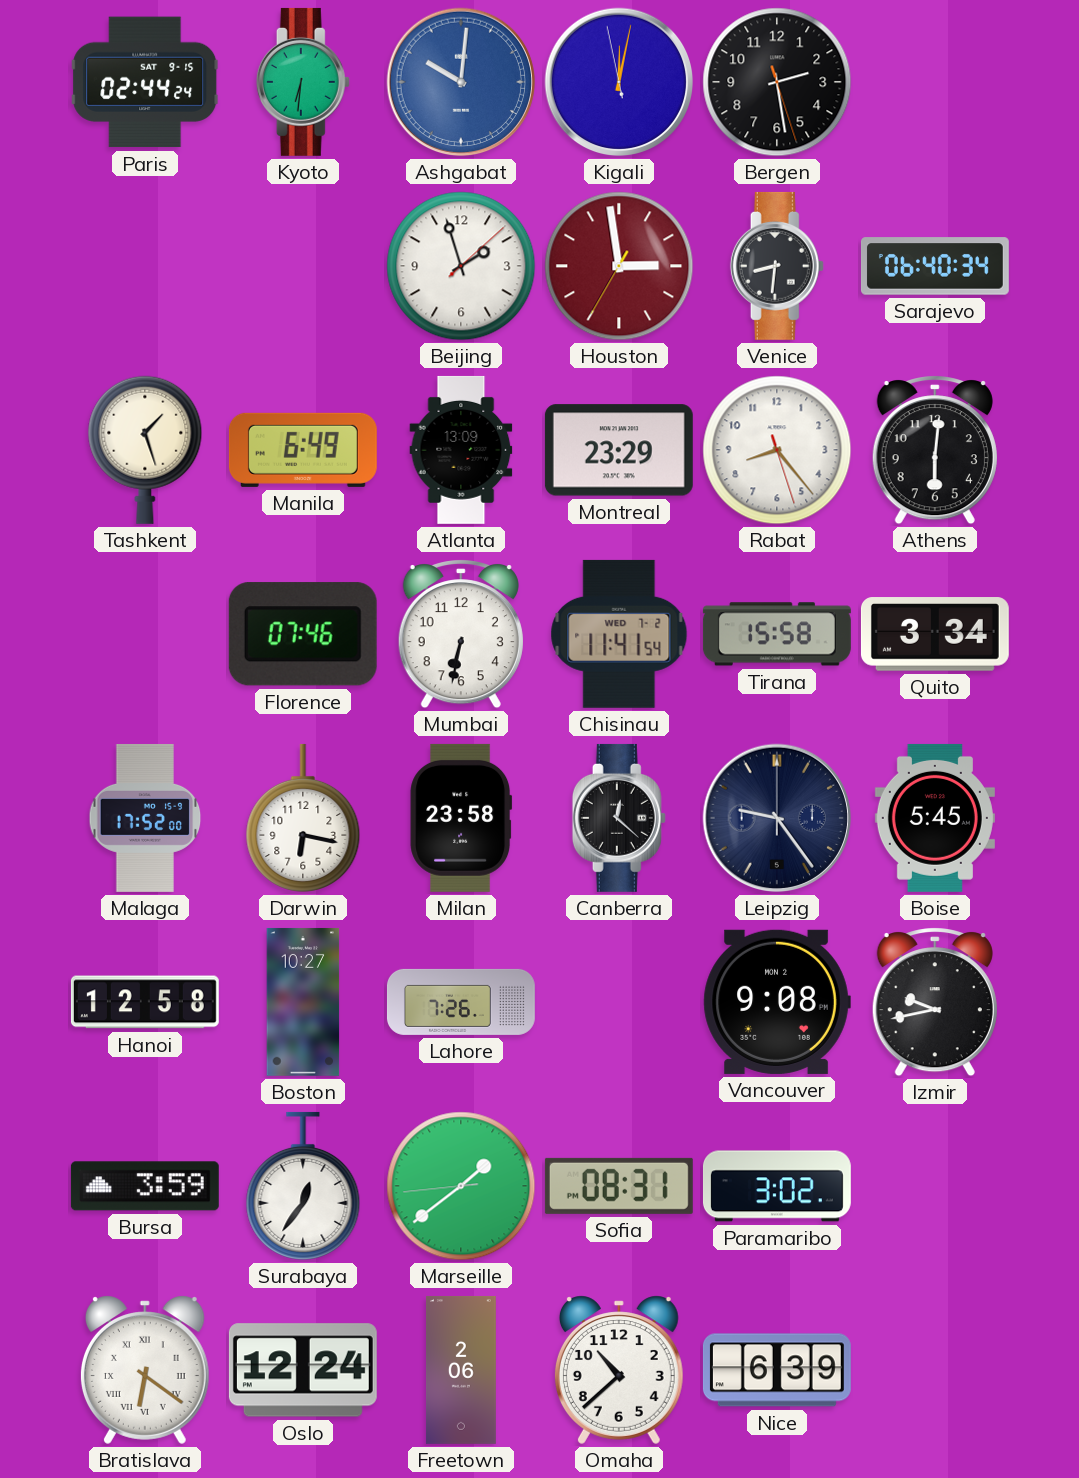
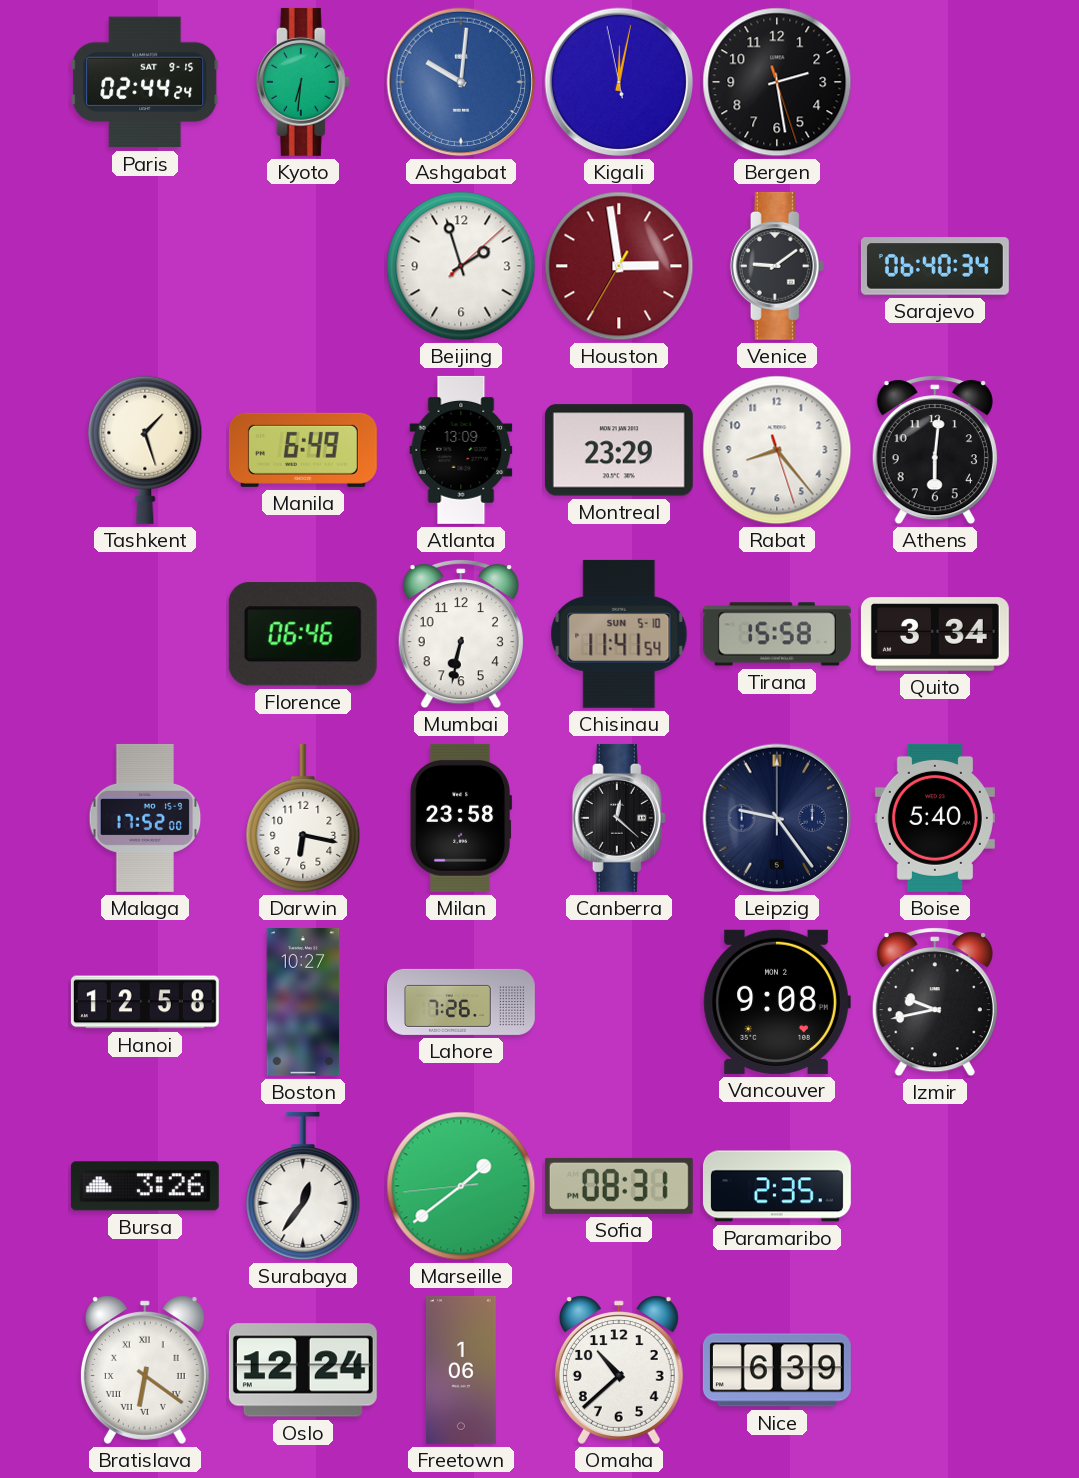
Venice: 8:31 -> 9:09
Florence: 07:46 -> 06:46
Chisinau date: WED 7-2 -> SUN 5-10
Boise: 5:45 -> 5:40
Bursa: 3:59 -> 3:26
Paramaribo: 3:02 -> 2:35
Freetown: 2:06 -> 1:06
